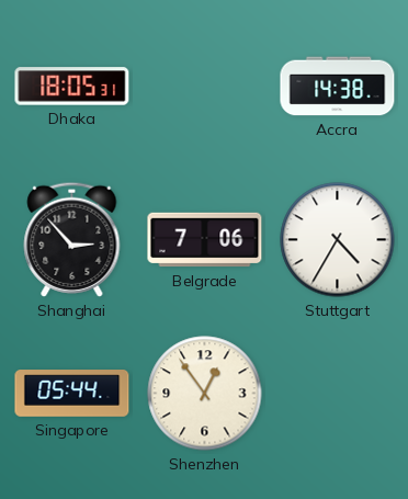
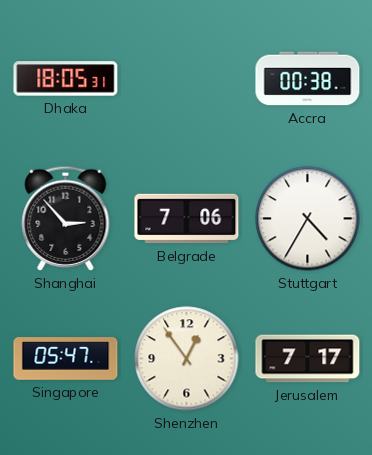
Accra: 14:38 -> 00:38
Singapore: 05:44 -> 05:47
Jerusalem: none -> 7:17
